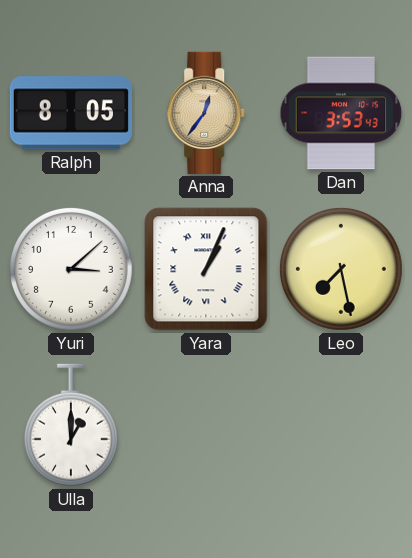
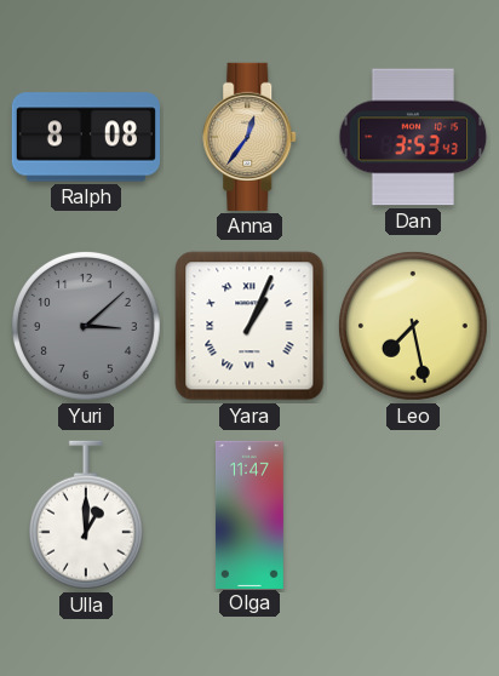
Ralph: 8:05 -> 8:08
Yuri dial: white -> grey
Olga: none -> 11:47
